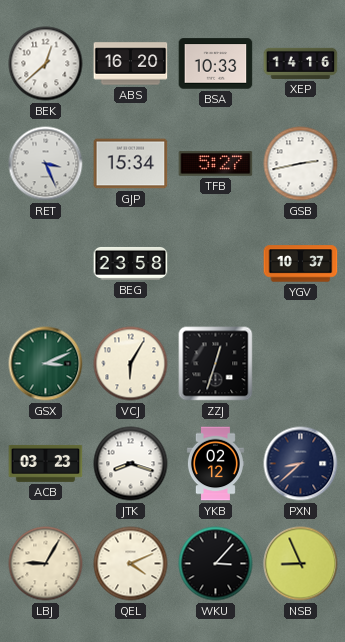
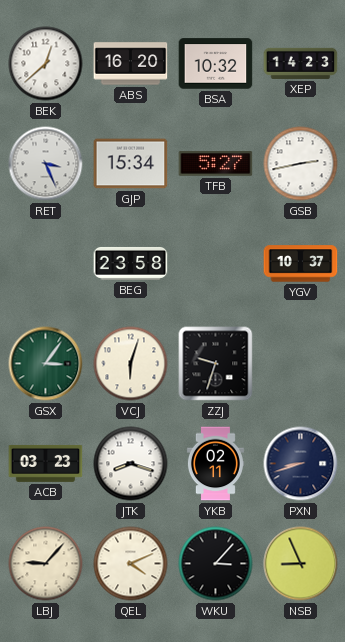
BSA: 10:33 -> 10:32
XEP: 14:16 -> 14:23
GSX: 3:11 -> 3:06
VCJ: 6:05 -> 6:03
ZZJ: 12:33 -> 9:33
YKB: 02:12 -> 02:11
PXN: 8:38 -> 8:42
LBJ: 9:05 -> 9:07
